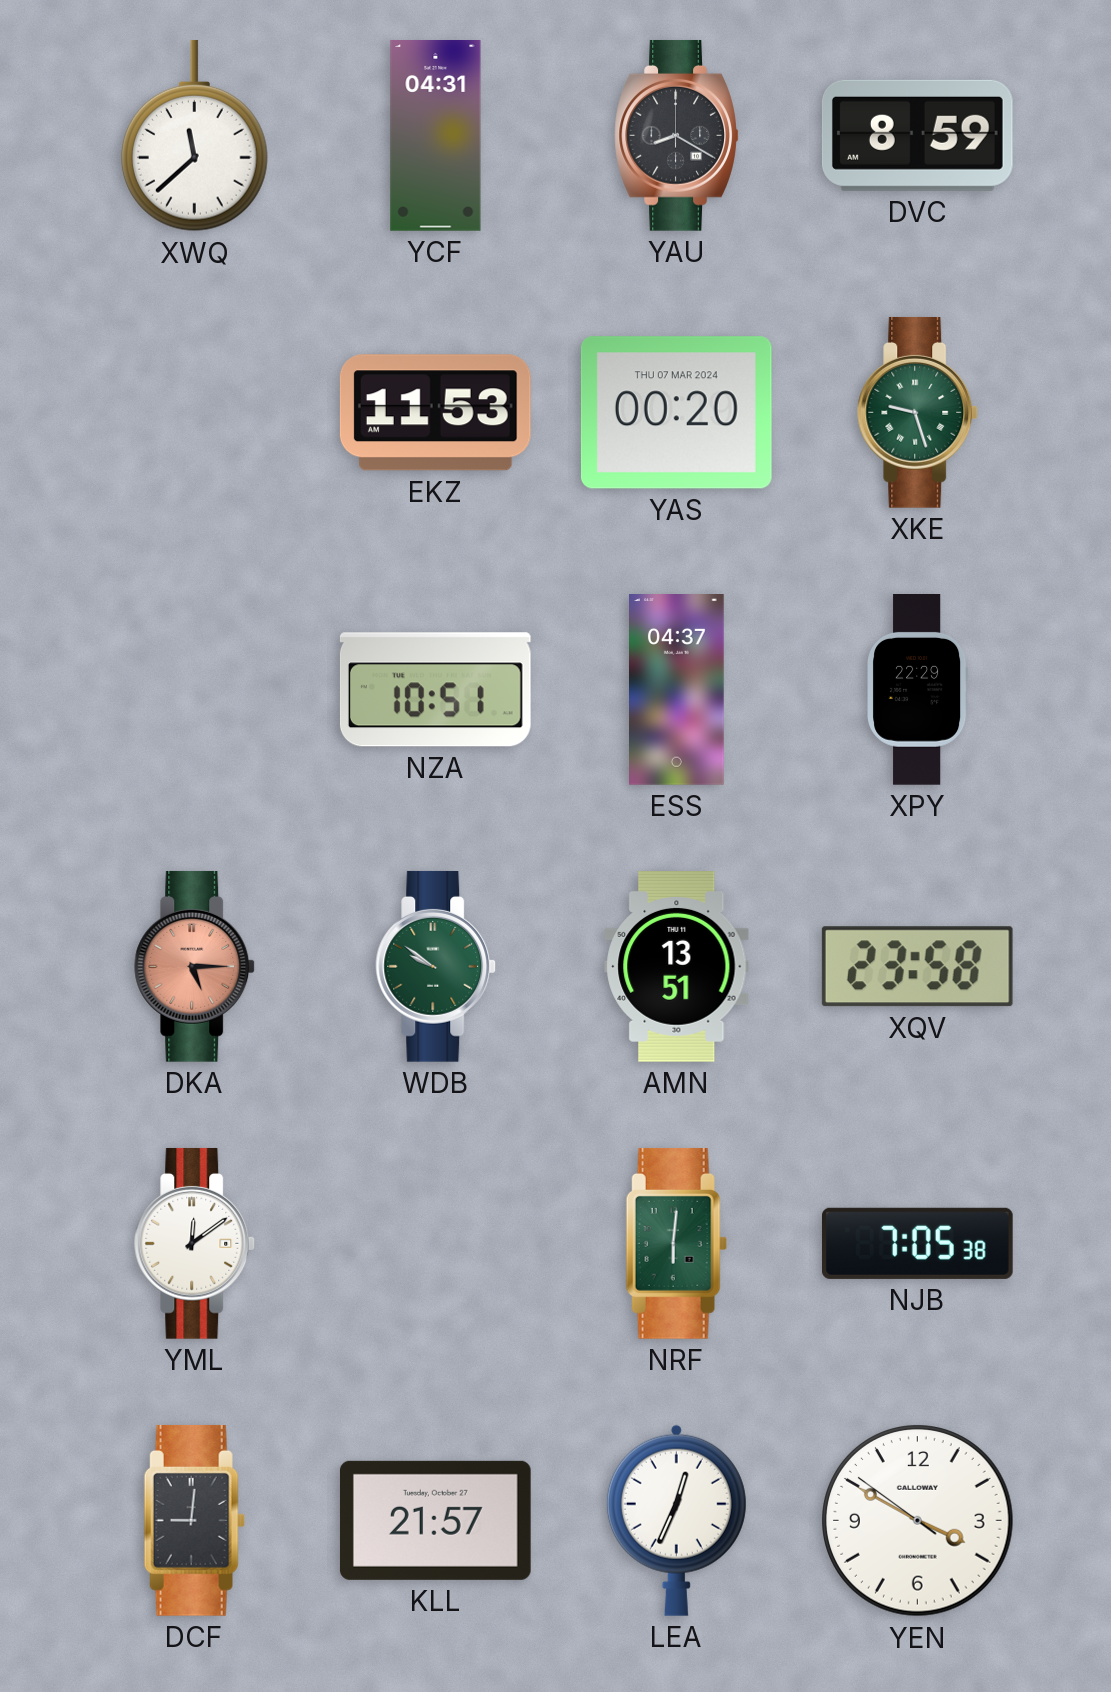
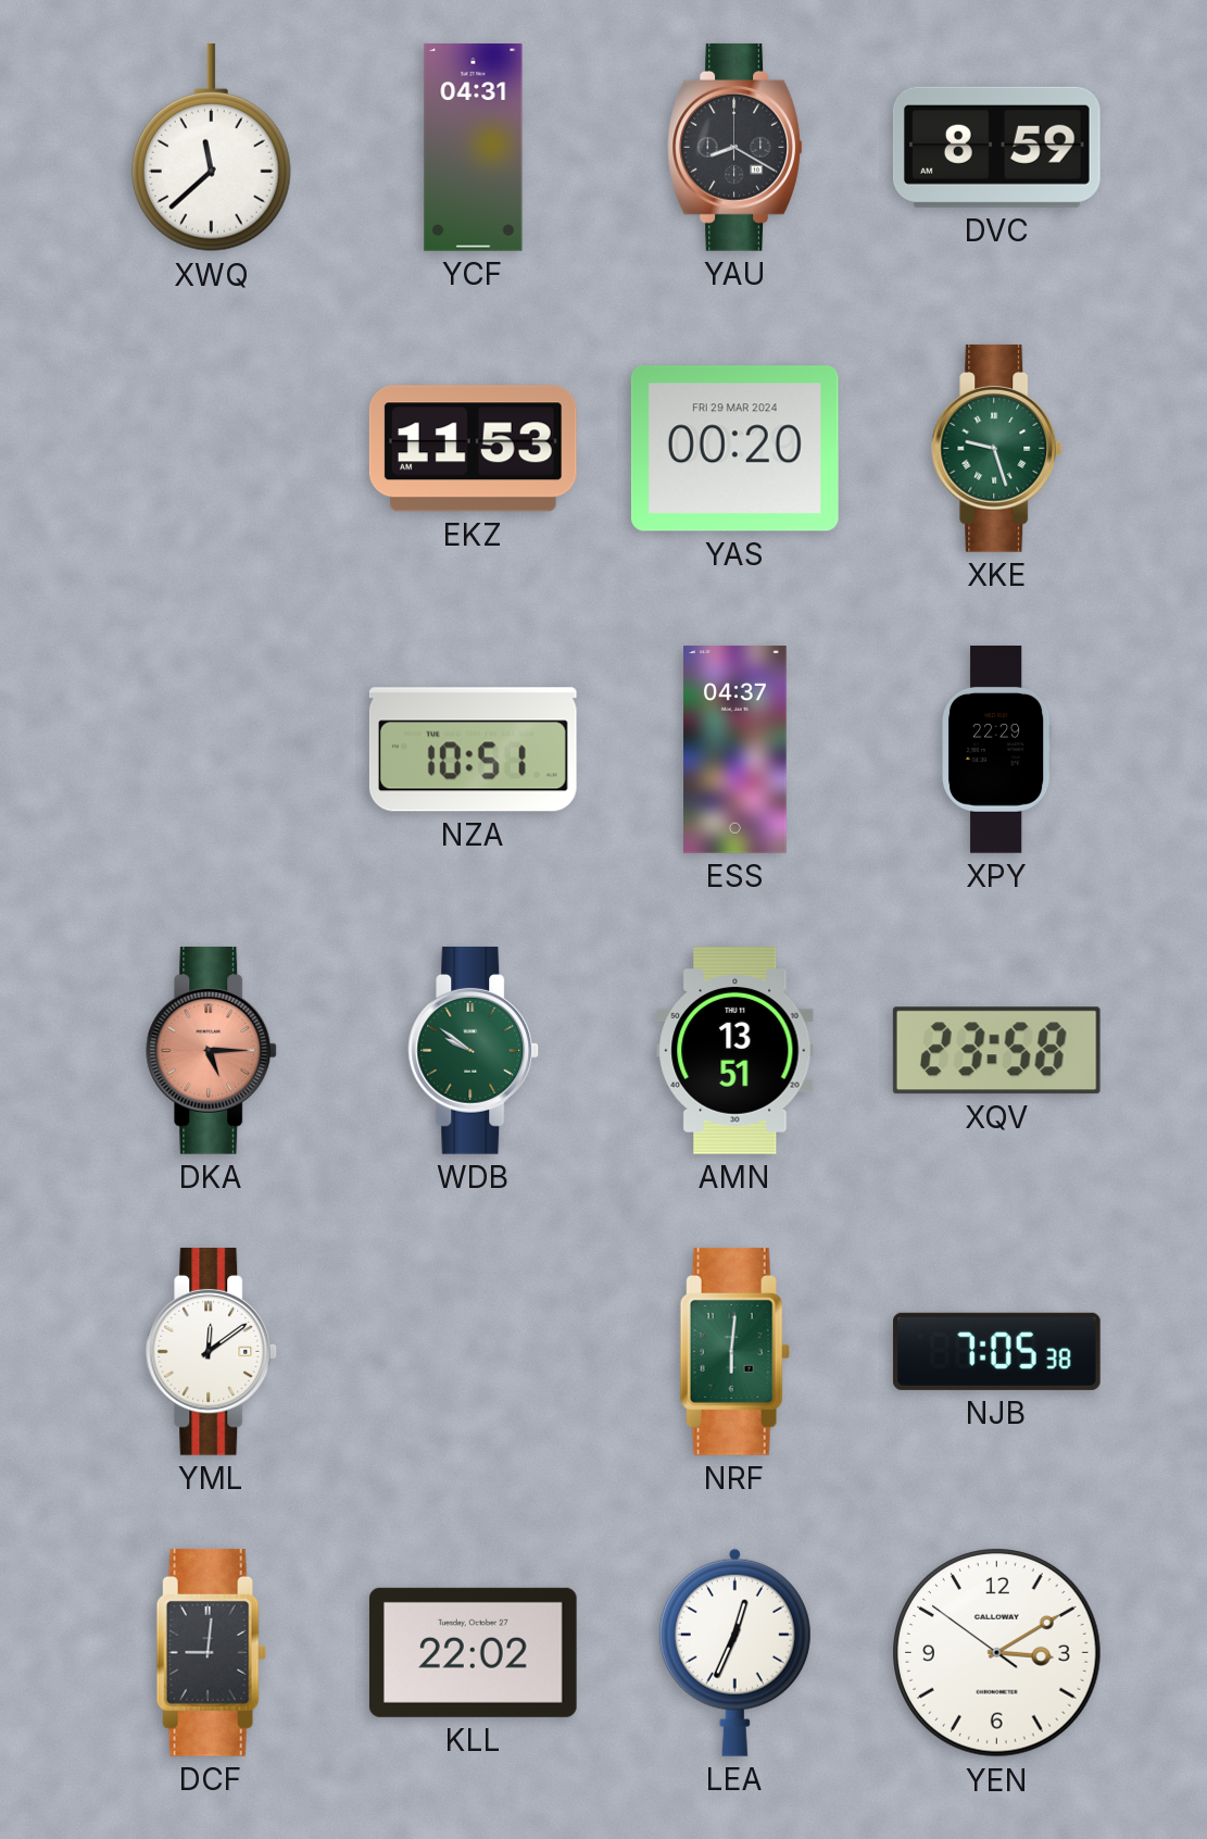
YAS date: THU 07 MAR 2024 -> FRI 29 MAR 2024
KLL: 21:57 -> 22:02
YEN: 3:49 -> 3:09
